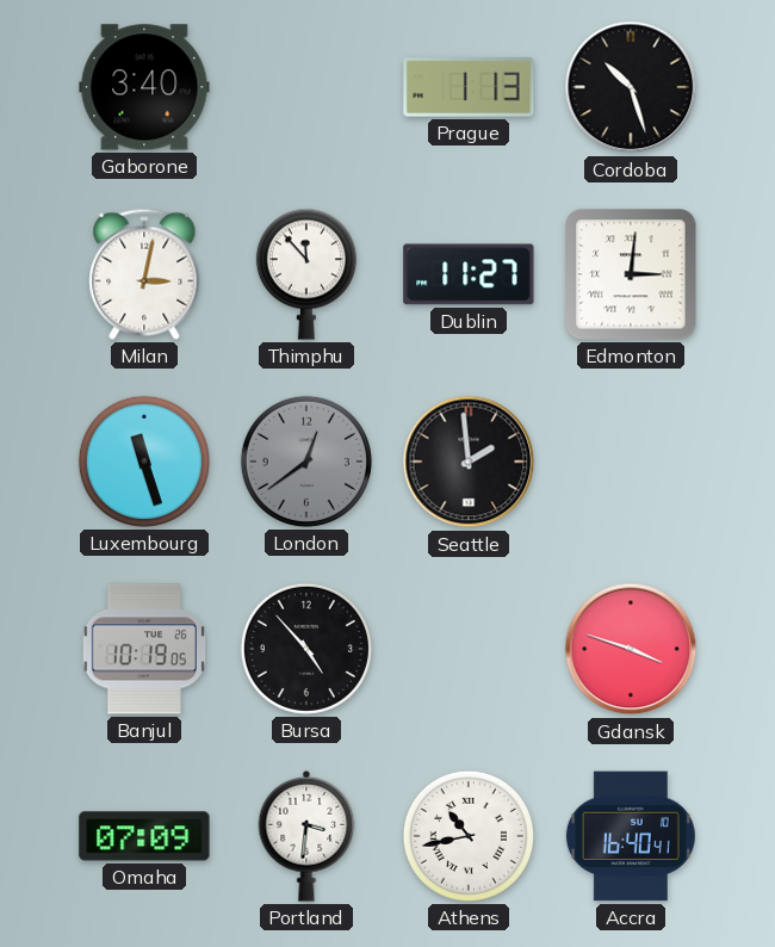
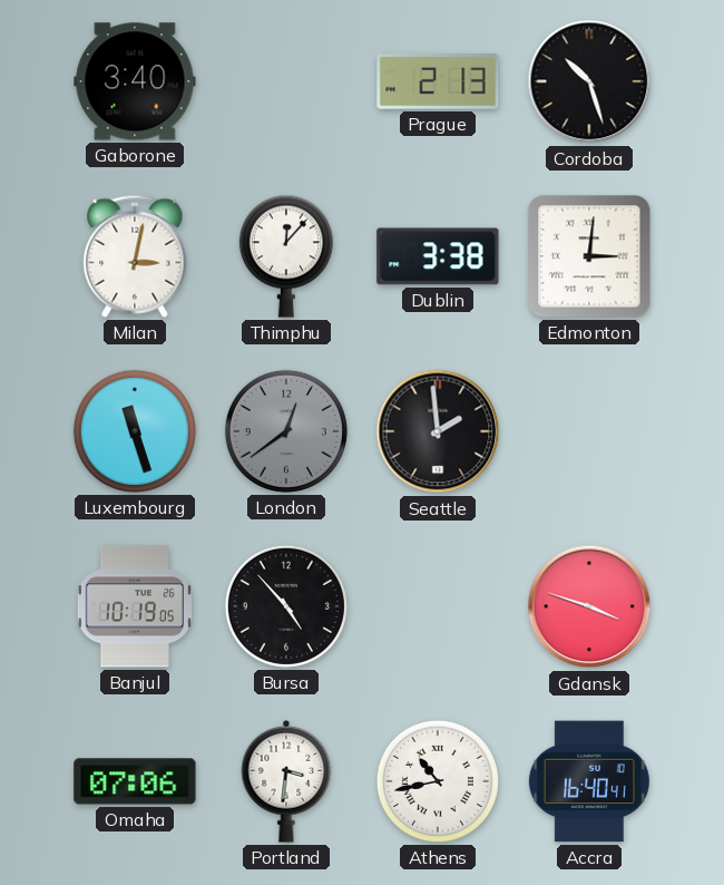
Prague: 1:13 -> 2:13
Thimphu: 11:53 -> 12:07
Dublin: 11:27 -> 3:38
Omaha: 07:09 -> 07:06
